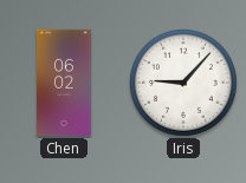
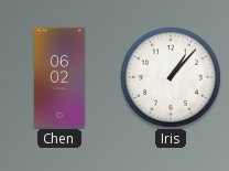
Iris: 9:07 -> 1:07
